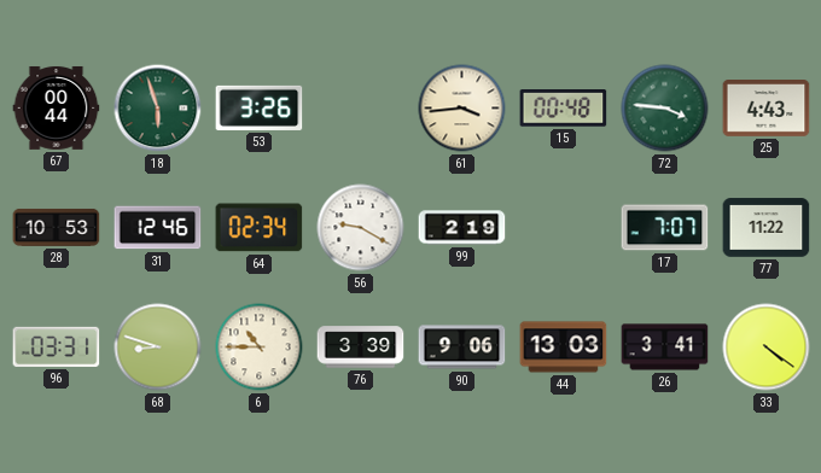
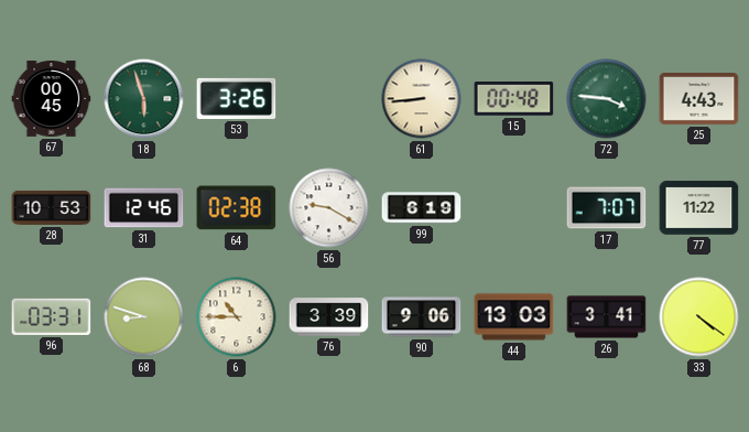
67: 00:44 -> 00:45
61: 3:44 -> 8:44
64: 02:34 -> 02:38
99: 2:19 -> 6:19
